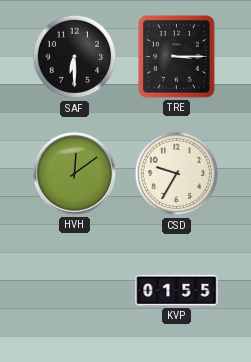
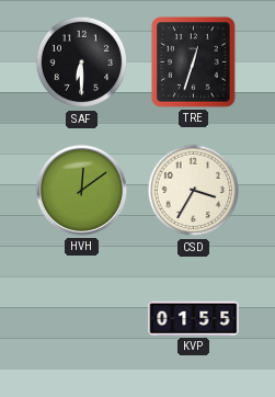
TRE: 3:15 -> 12:33
CSD: 9:35 -> 3:35
